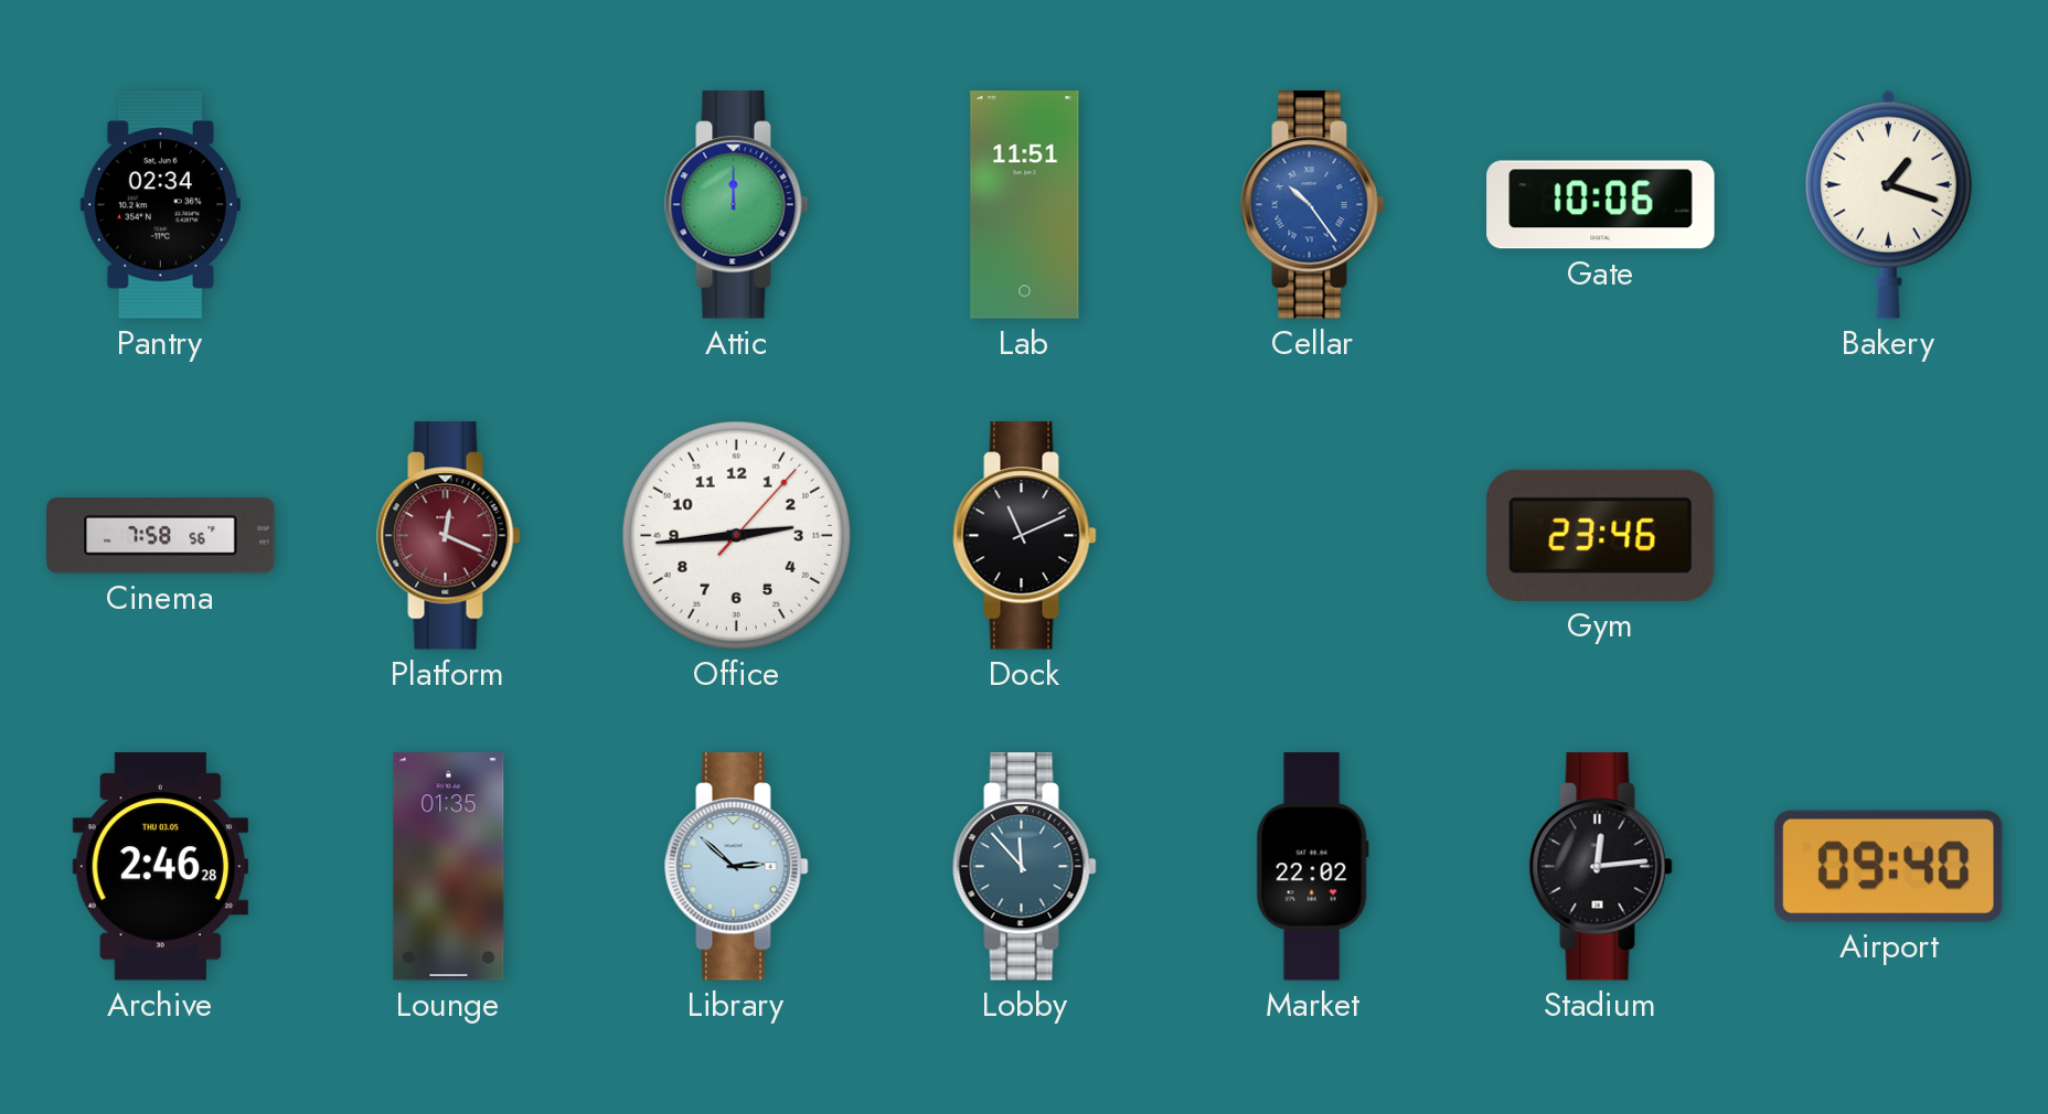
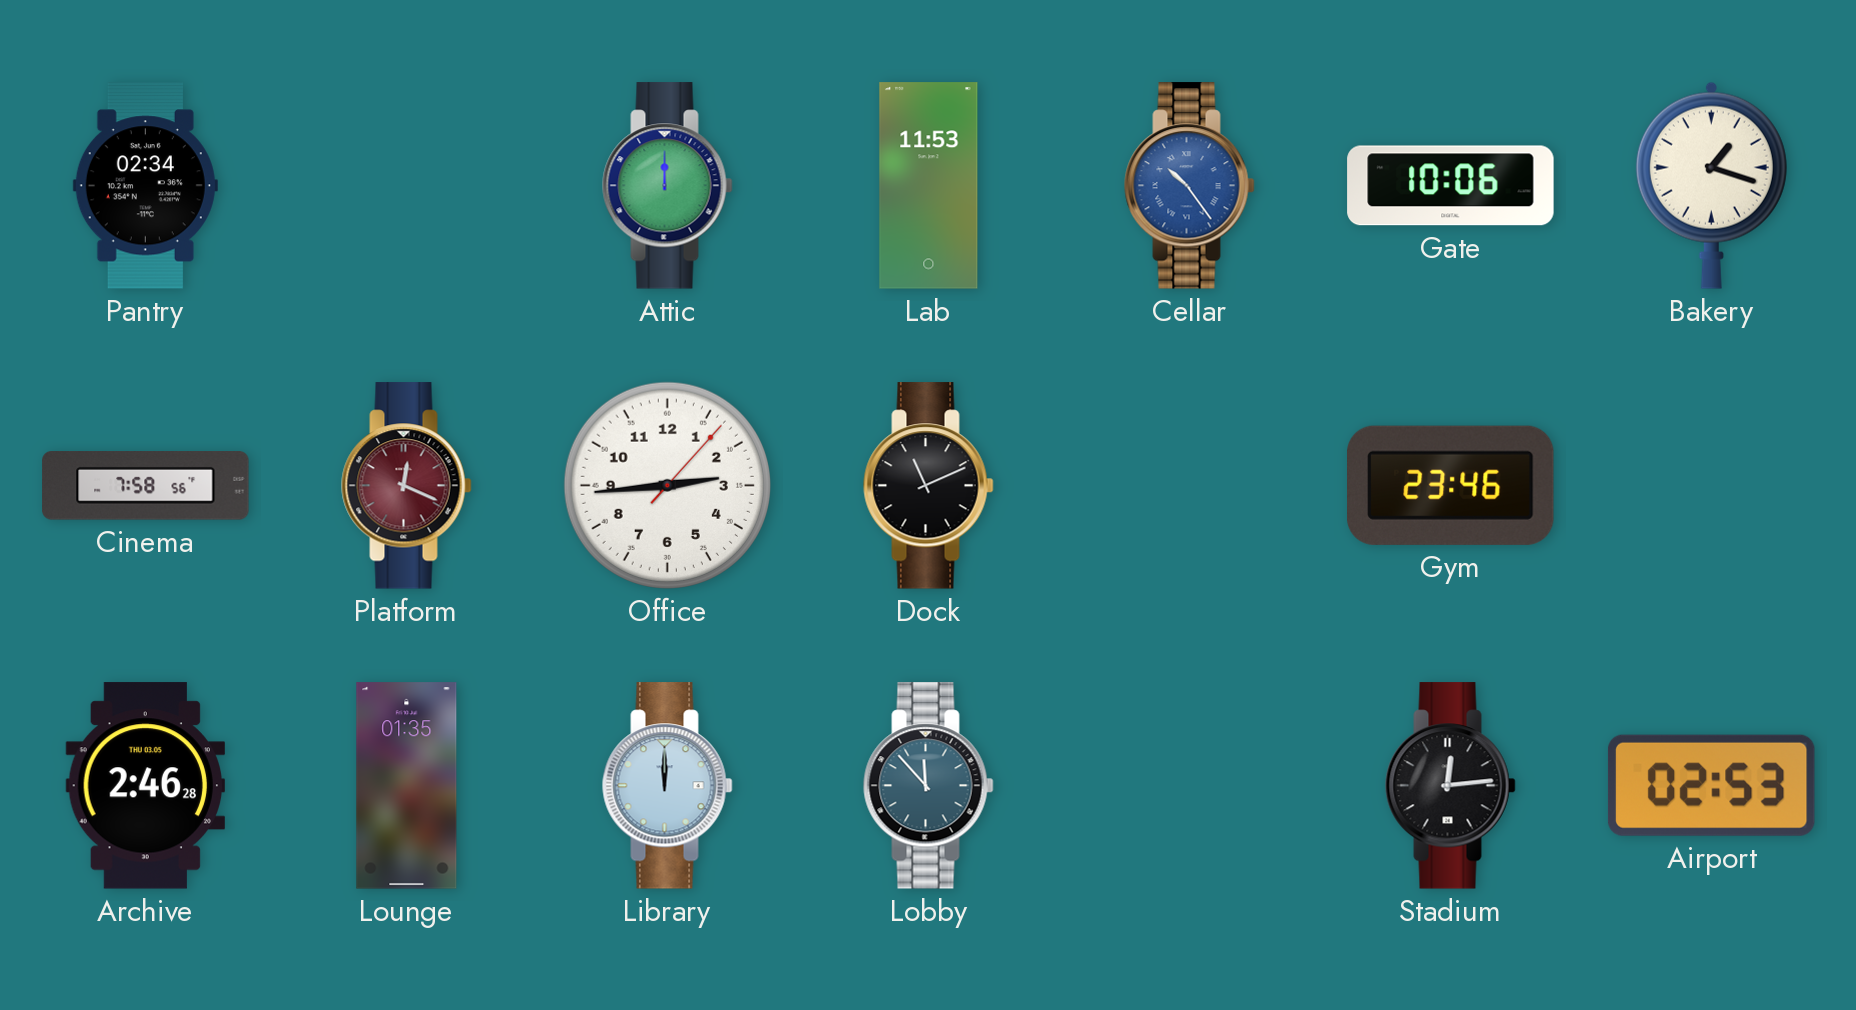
Lab: 11:51 -> 11:53
Library: 2:52 -> 12:00
Market: 22:02 -> none
Airport: 09:40 -> 02:53
